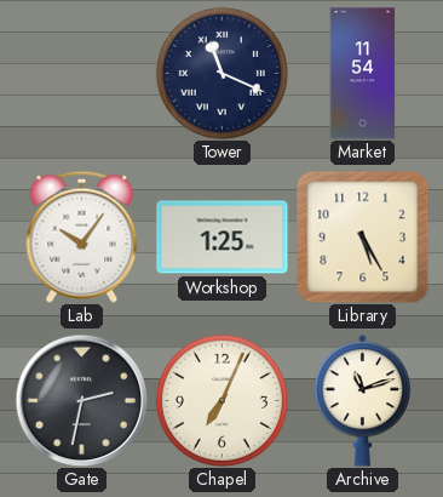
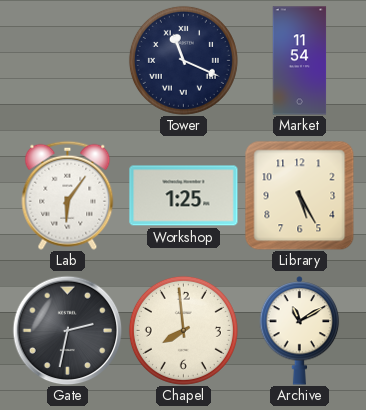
Lab: 10:06 -> 6:06
Chapel: 7:04 -> 7:59
Archive: 11:12 -> 11:10
